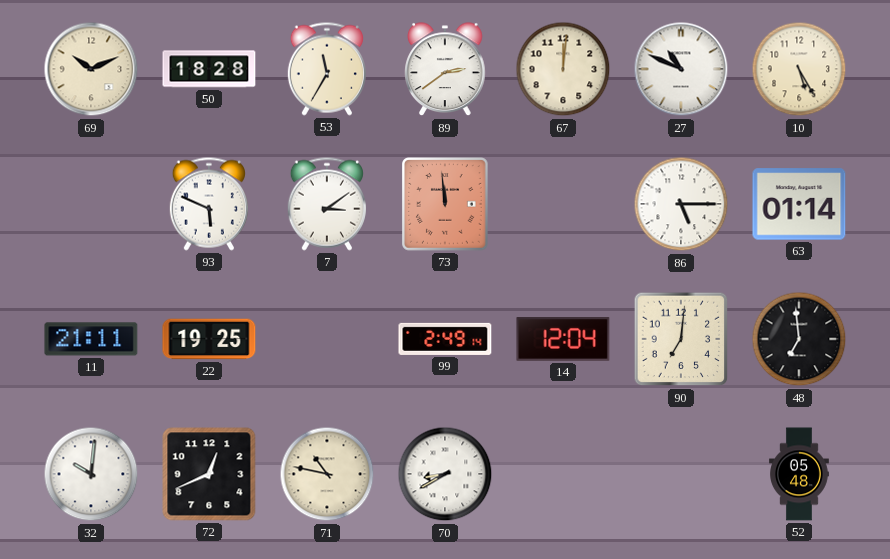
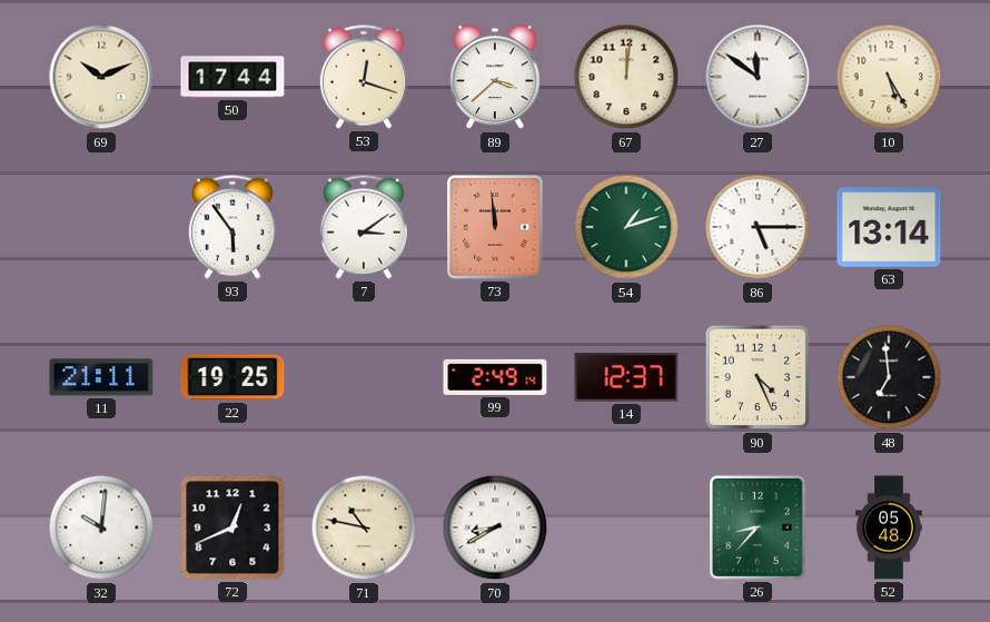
50: 18:28 -> 17:44
53: 11:35 -> 12:18
89: 2:39 -> 3:38
27: 10:49 -> 11:51
93: 5:49 -> 5:54
54: none -> 1:12
63: 01:14 -> 13:14
14: 12:04 -> 12:37
90: 7:01 -> 4:26
26: none -> 8:37
